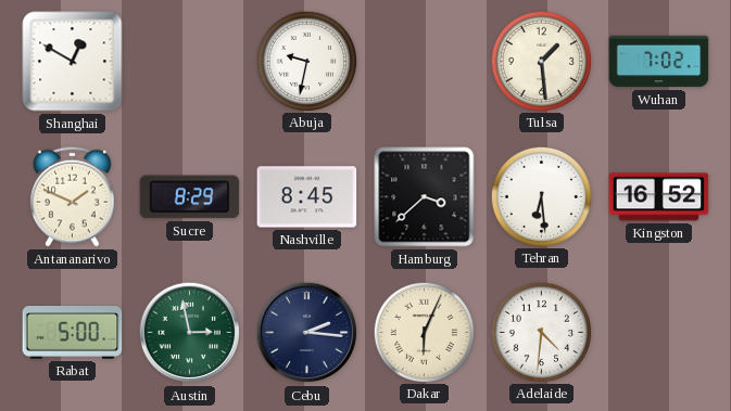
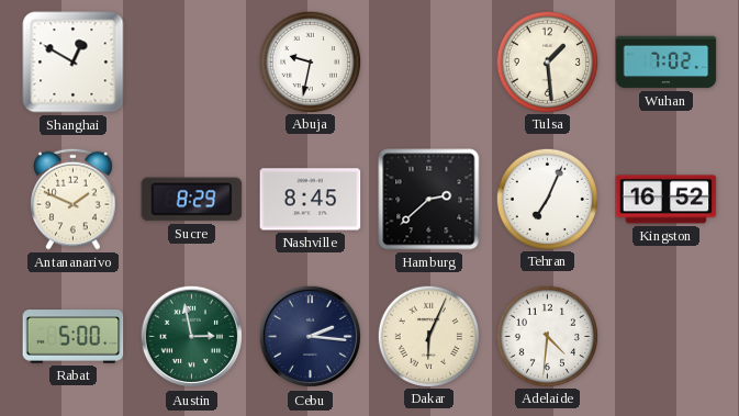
Hamburg: 3:38 -> 2:38
Tehran: 6:29 -> 7:04
